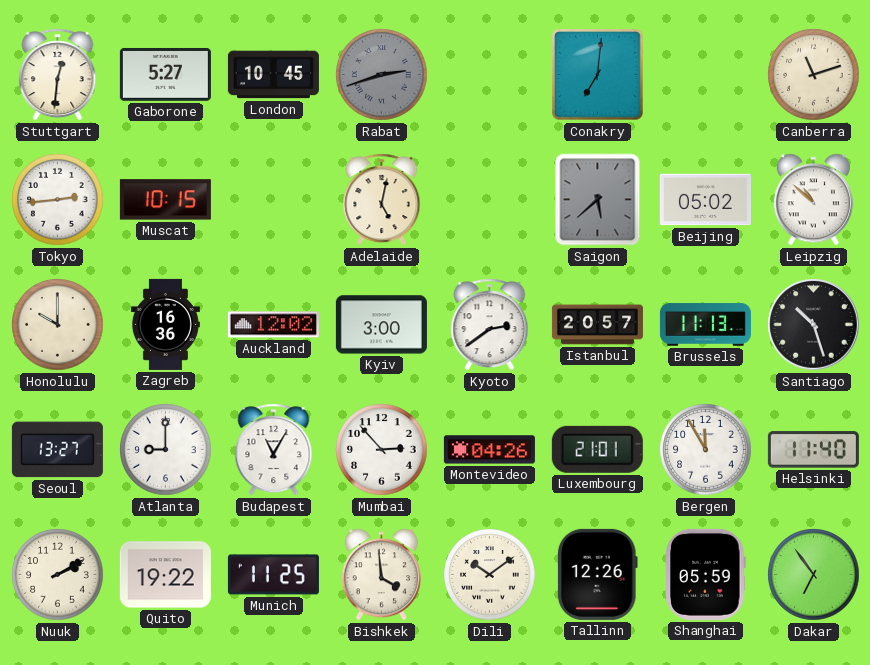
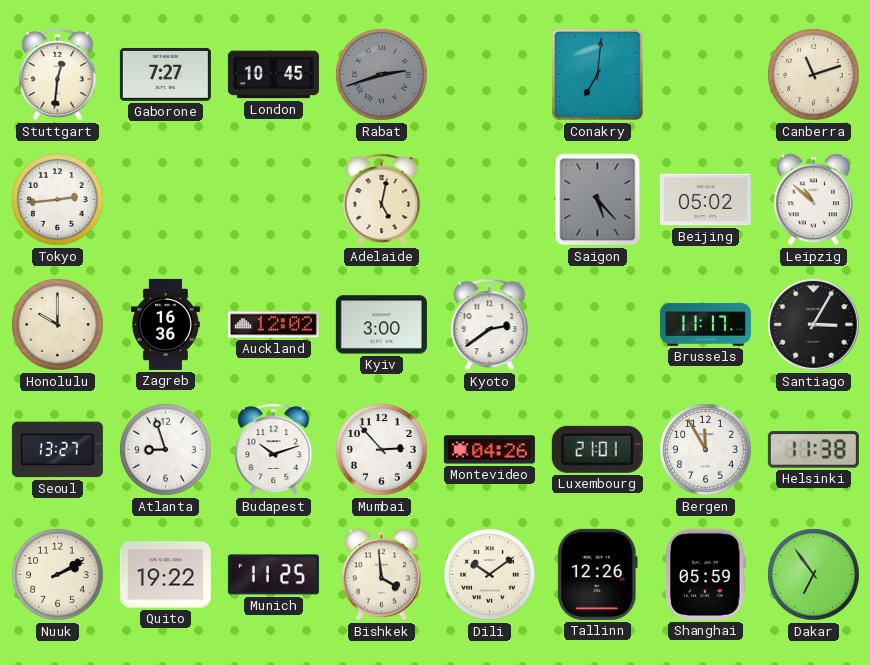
Gaborone: 5:27 -> 7:27
Muscat: 10:15 -> none
Saigon: 5:38 -> 5:23
Istanbul: 20:57 -> none
Brussels: 11:13 -> 11:17
Santiago: 10:27 -> 3:05
Atlanta: 9:00 -> 8:57
Budapest: 11:05 -> 10:12
Helsinki: 11:40 -> 11:38
